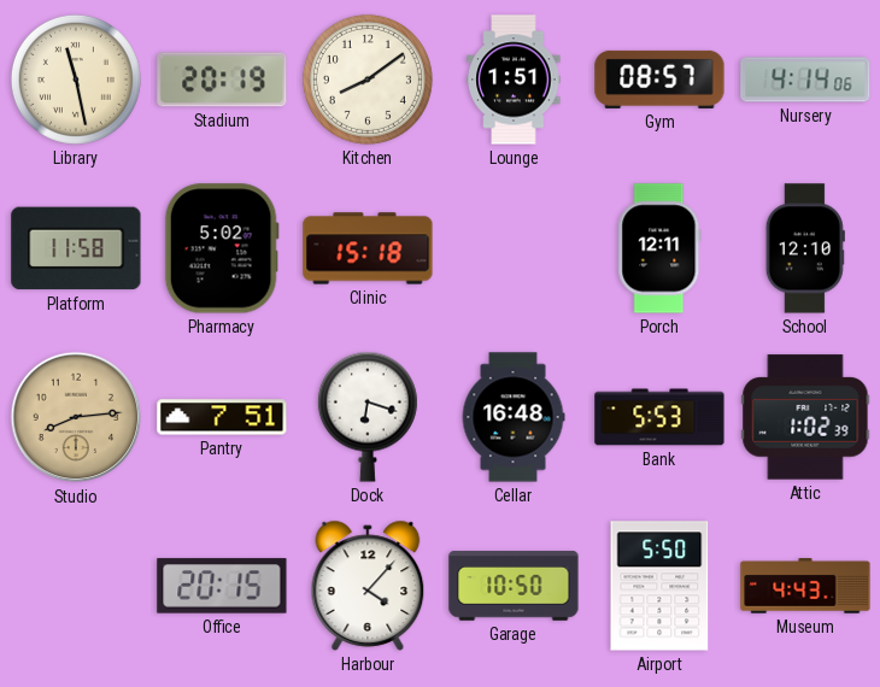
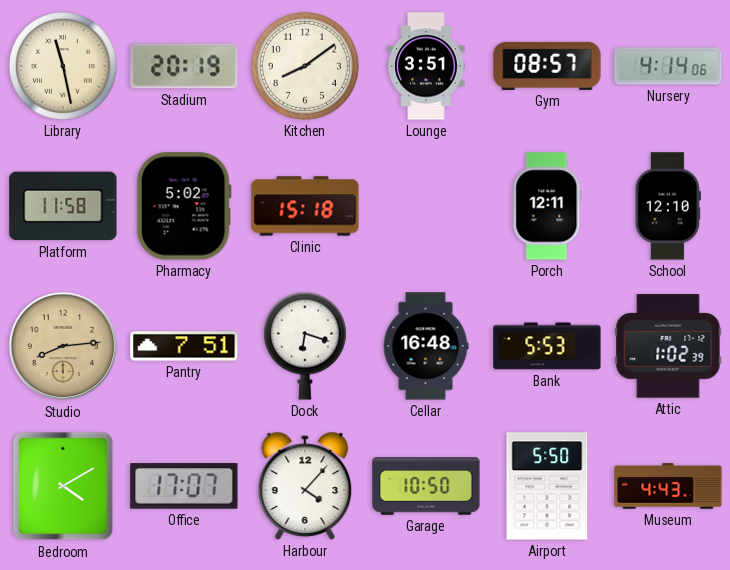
Lounge: 1:51 -> 3:51
Bedroom: none -> 4:10
Office: 20:15 -> 17:07
